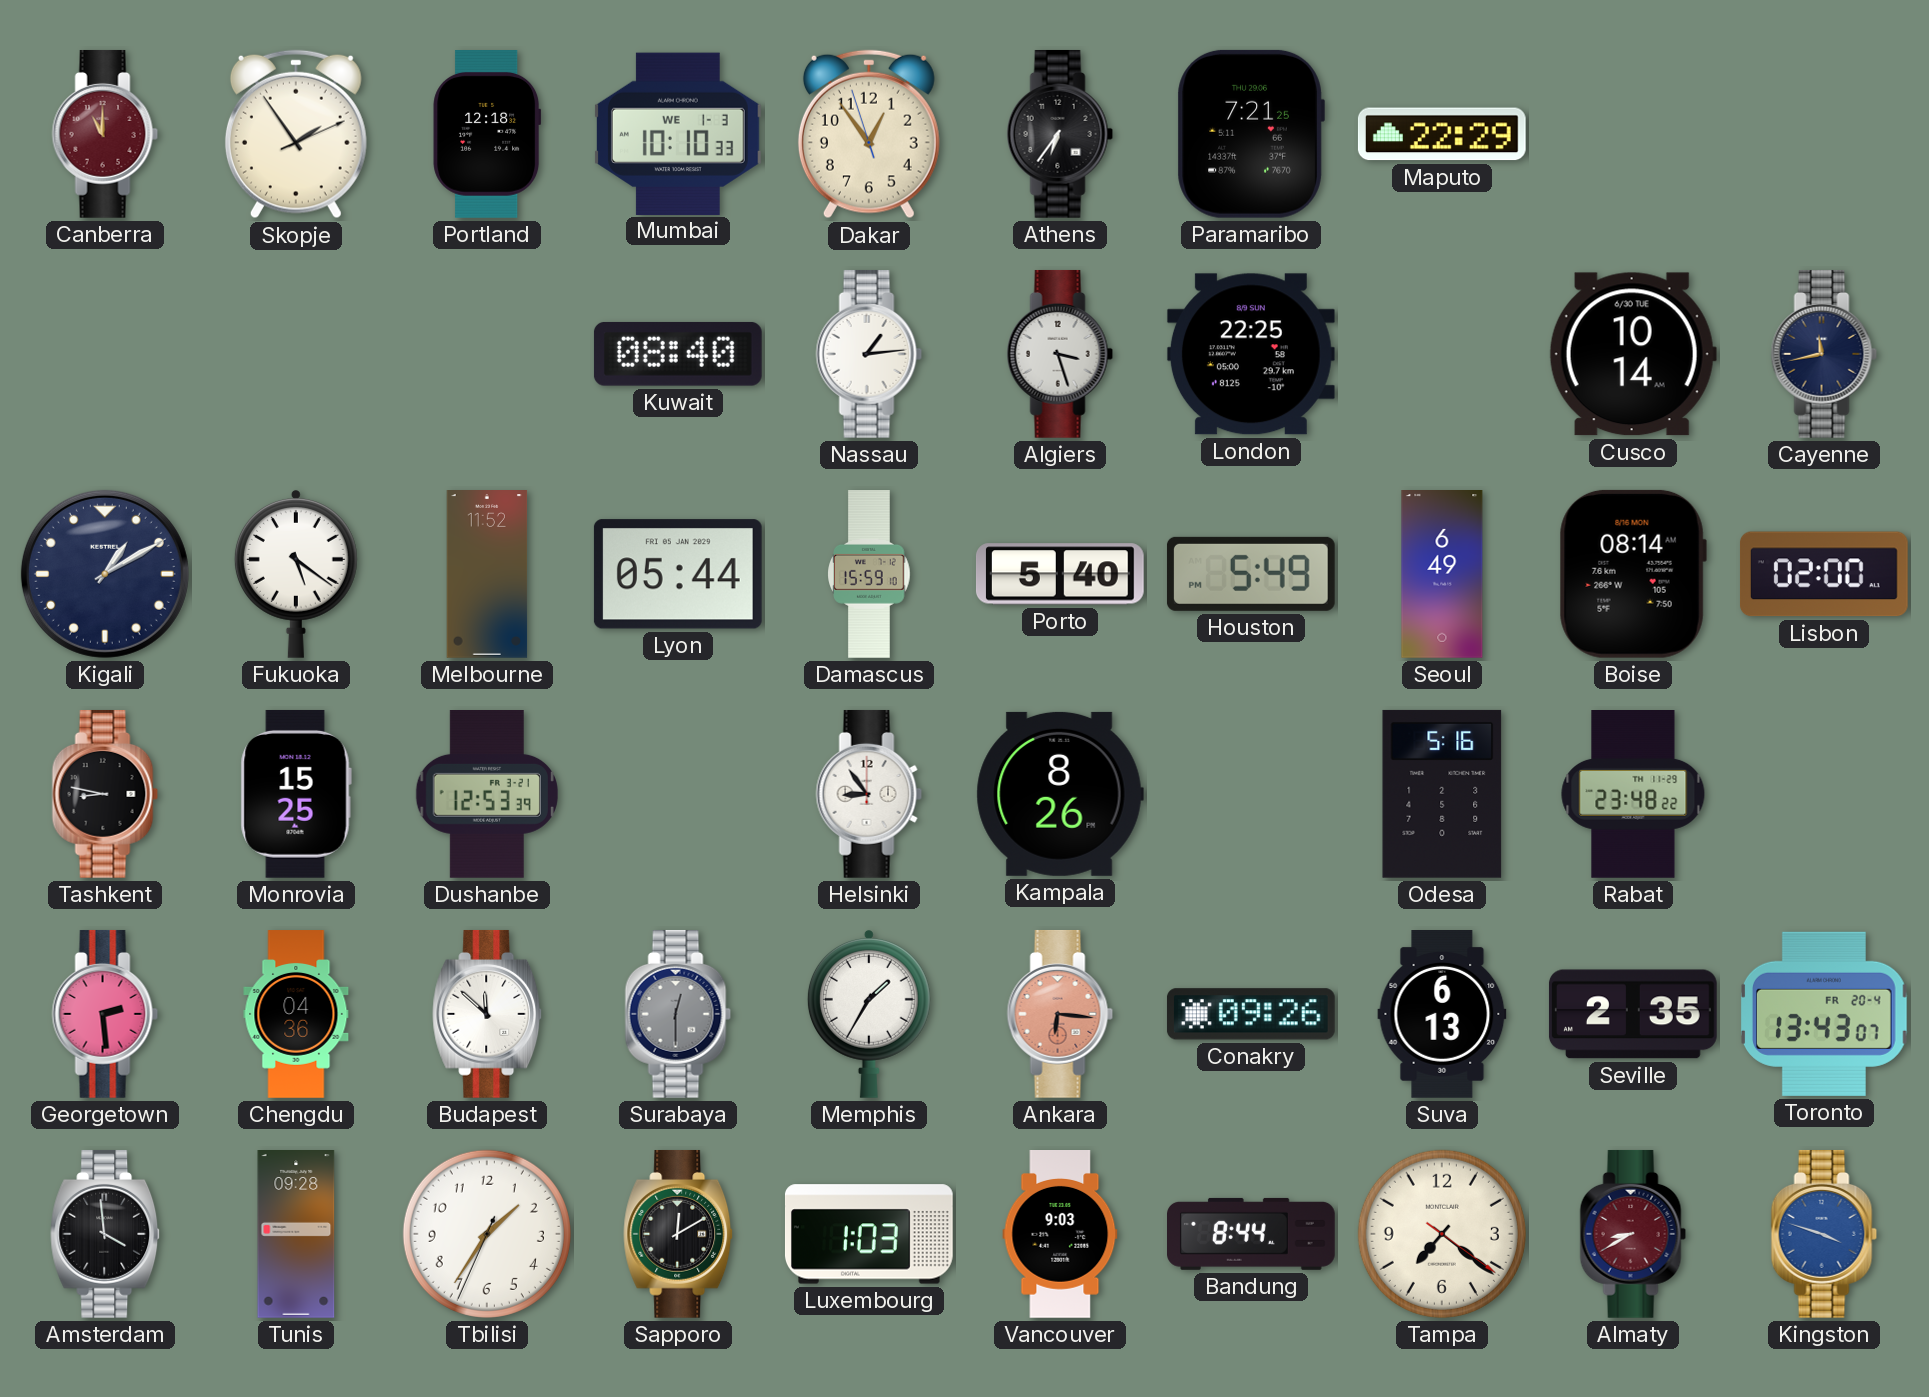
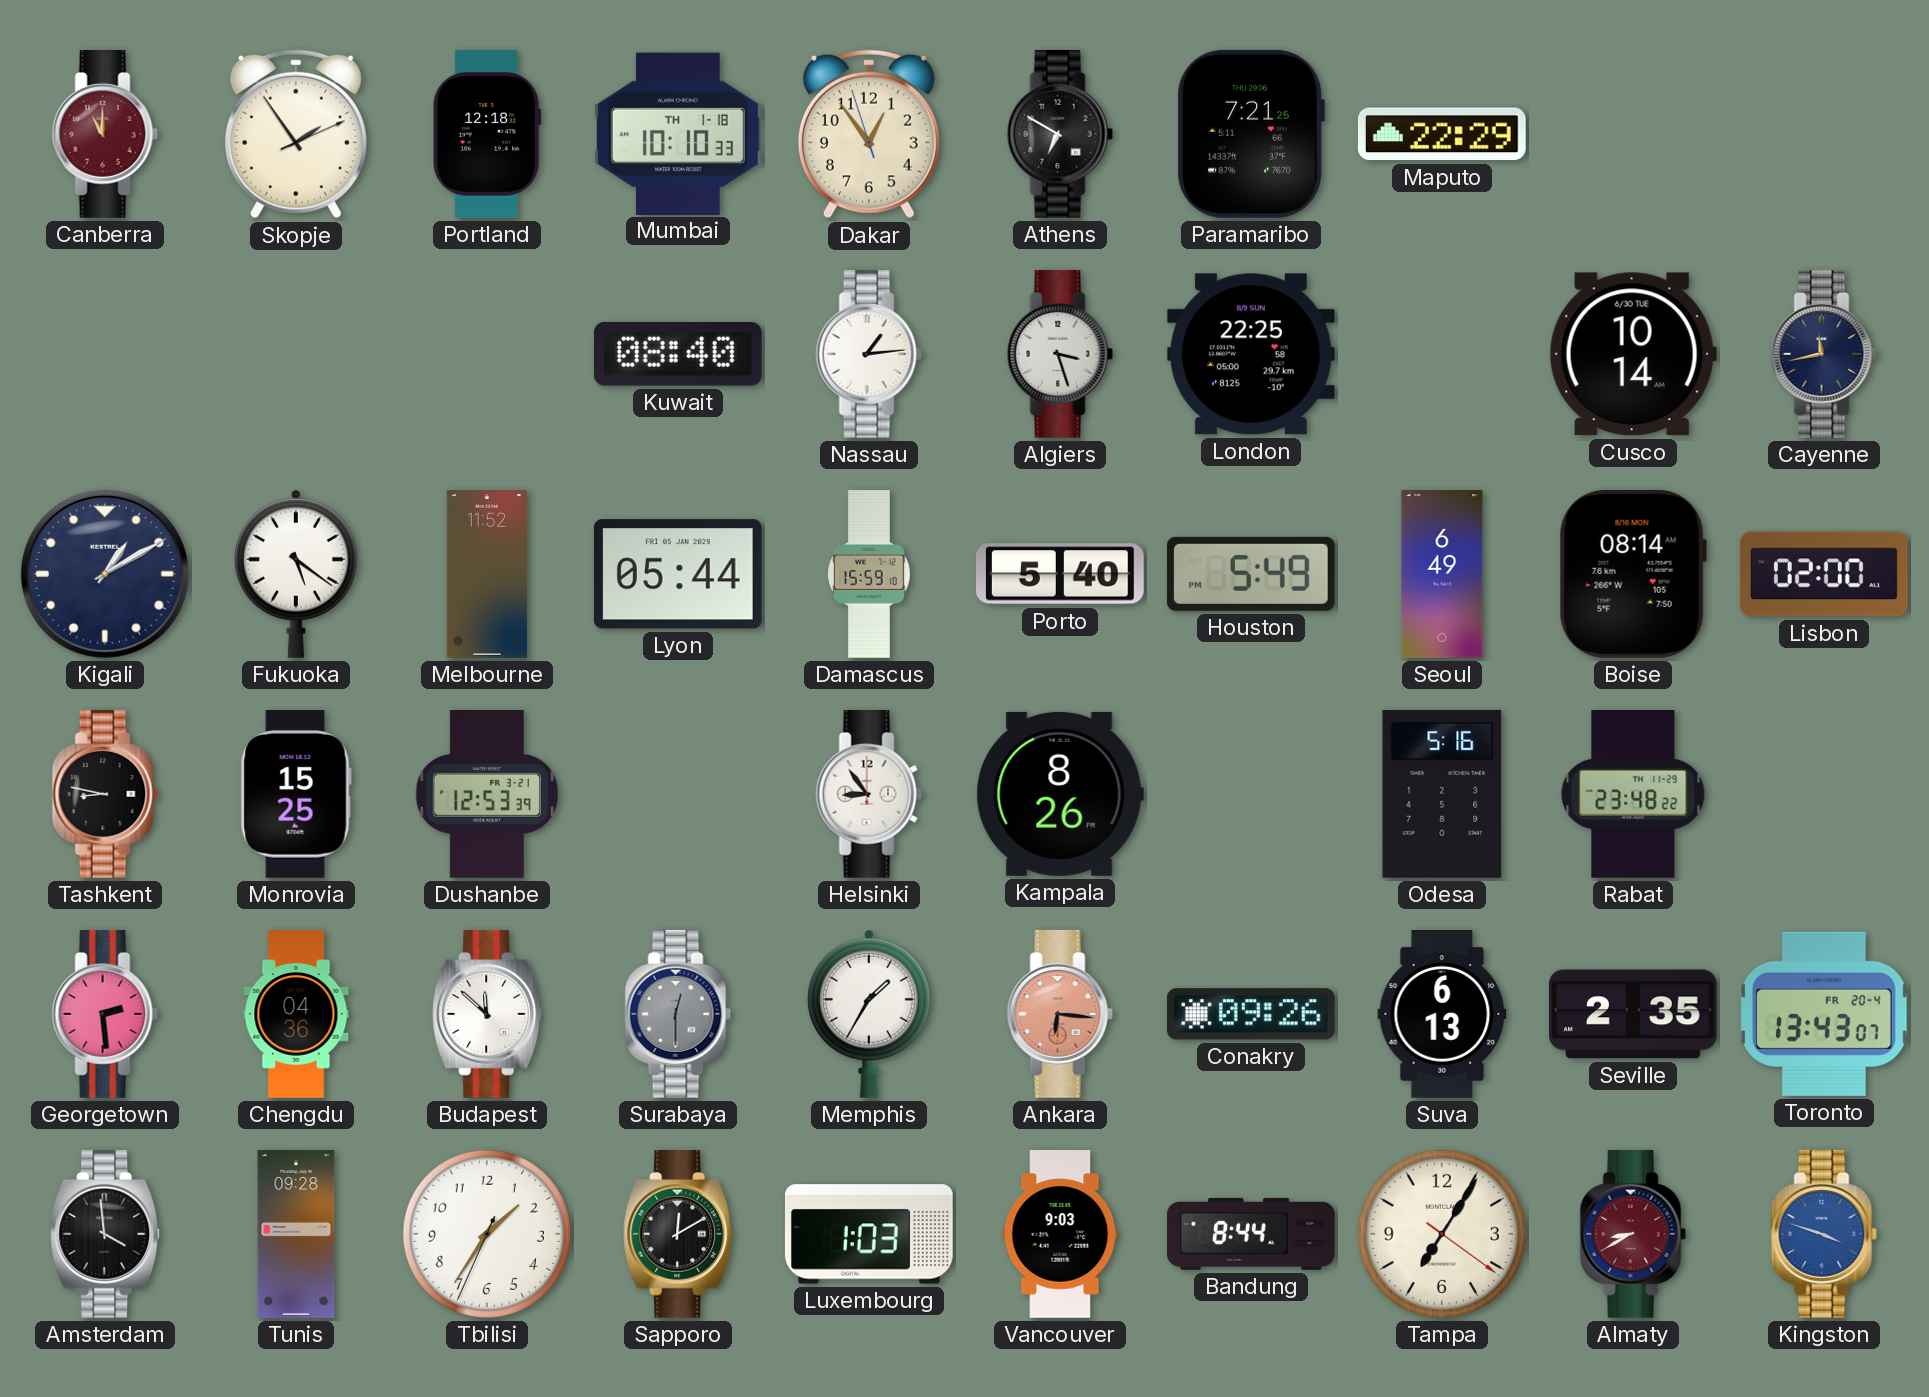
Mumbai date: WE 1-3 -> TH 1-18
Athens: 6:36 -> 6:50
Tampa: 7:21 -> 7:05
